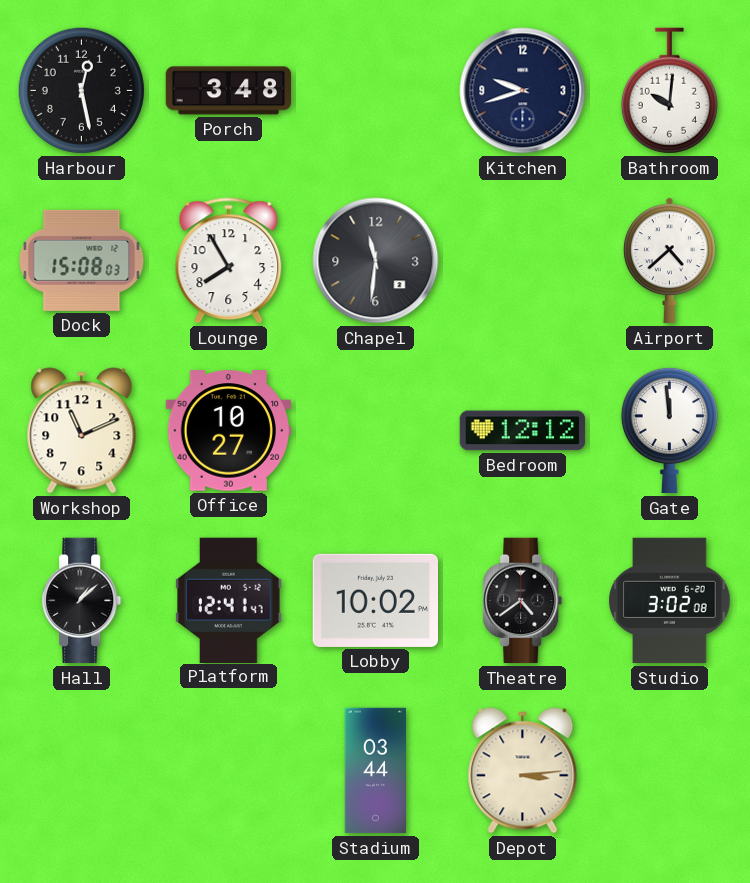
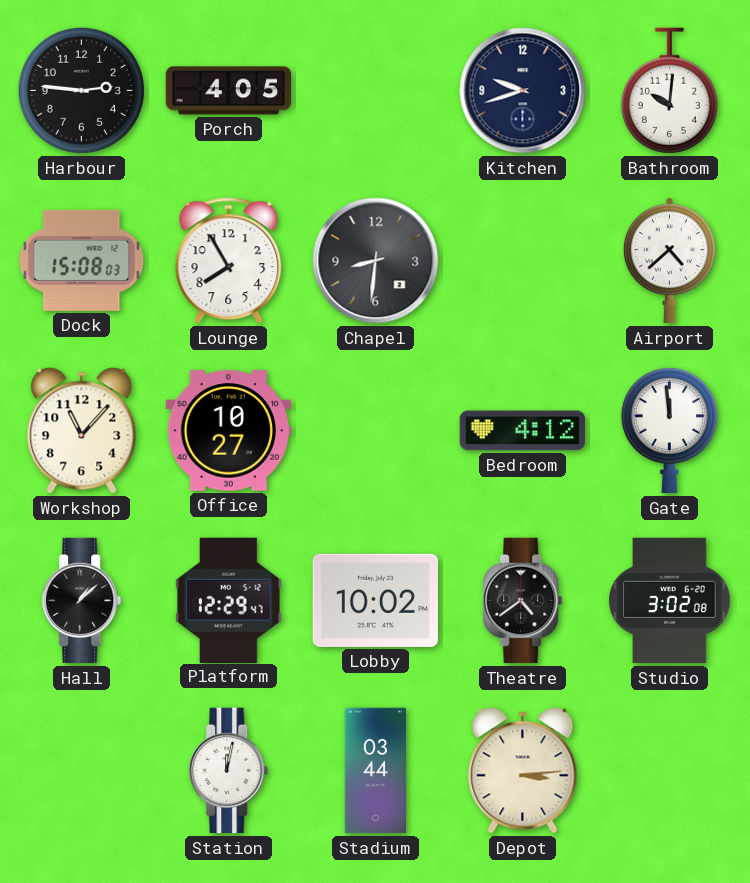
Harbour: 12:28 -> 2:46
Porch: 3:48 -> 4:05
Chapel: 11:31 -> 8:31
Workshop: 11:11 -> 11:07
Bedroom: 12:12 -> 4:12
Platform: 12:41 -> 12:29
Station: none -> 12:02
